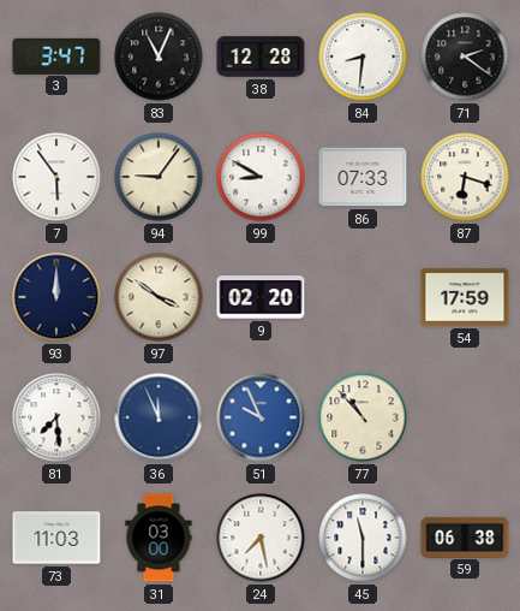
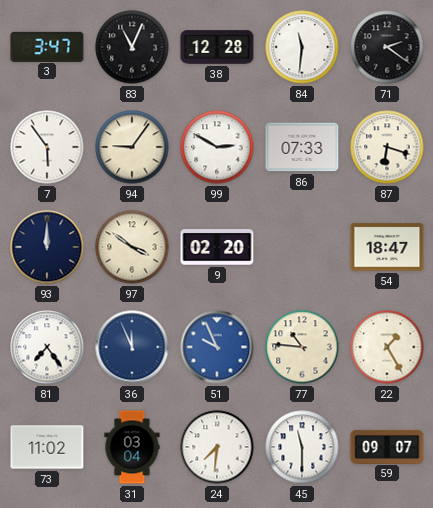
84: 8:31 -> 11:31
99: 8:50 -> 2:50
54: 17:59 -> 18:47
81: 7:29 -> 7:24
77: 10:53 -> 10:46
22: none -> 1:25
73: 11:03 -> 11:02
31: 03:00 -> 03:04
24: 7:28 -> 7:31
59: 06:38 -> 09:07
